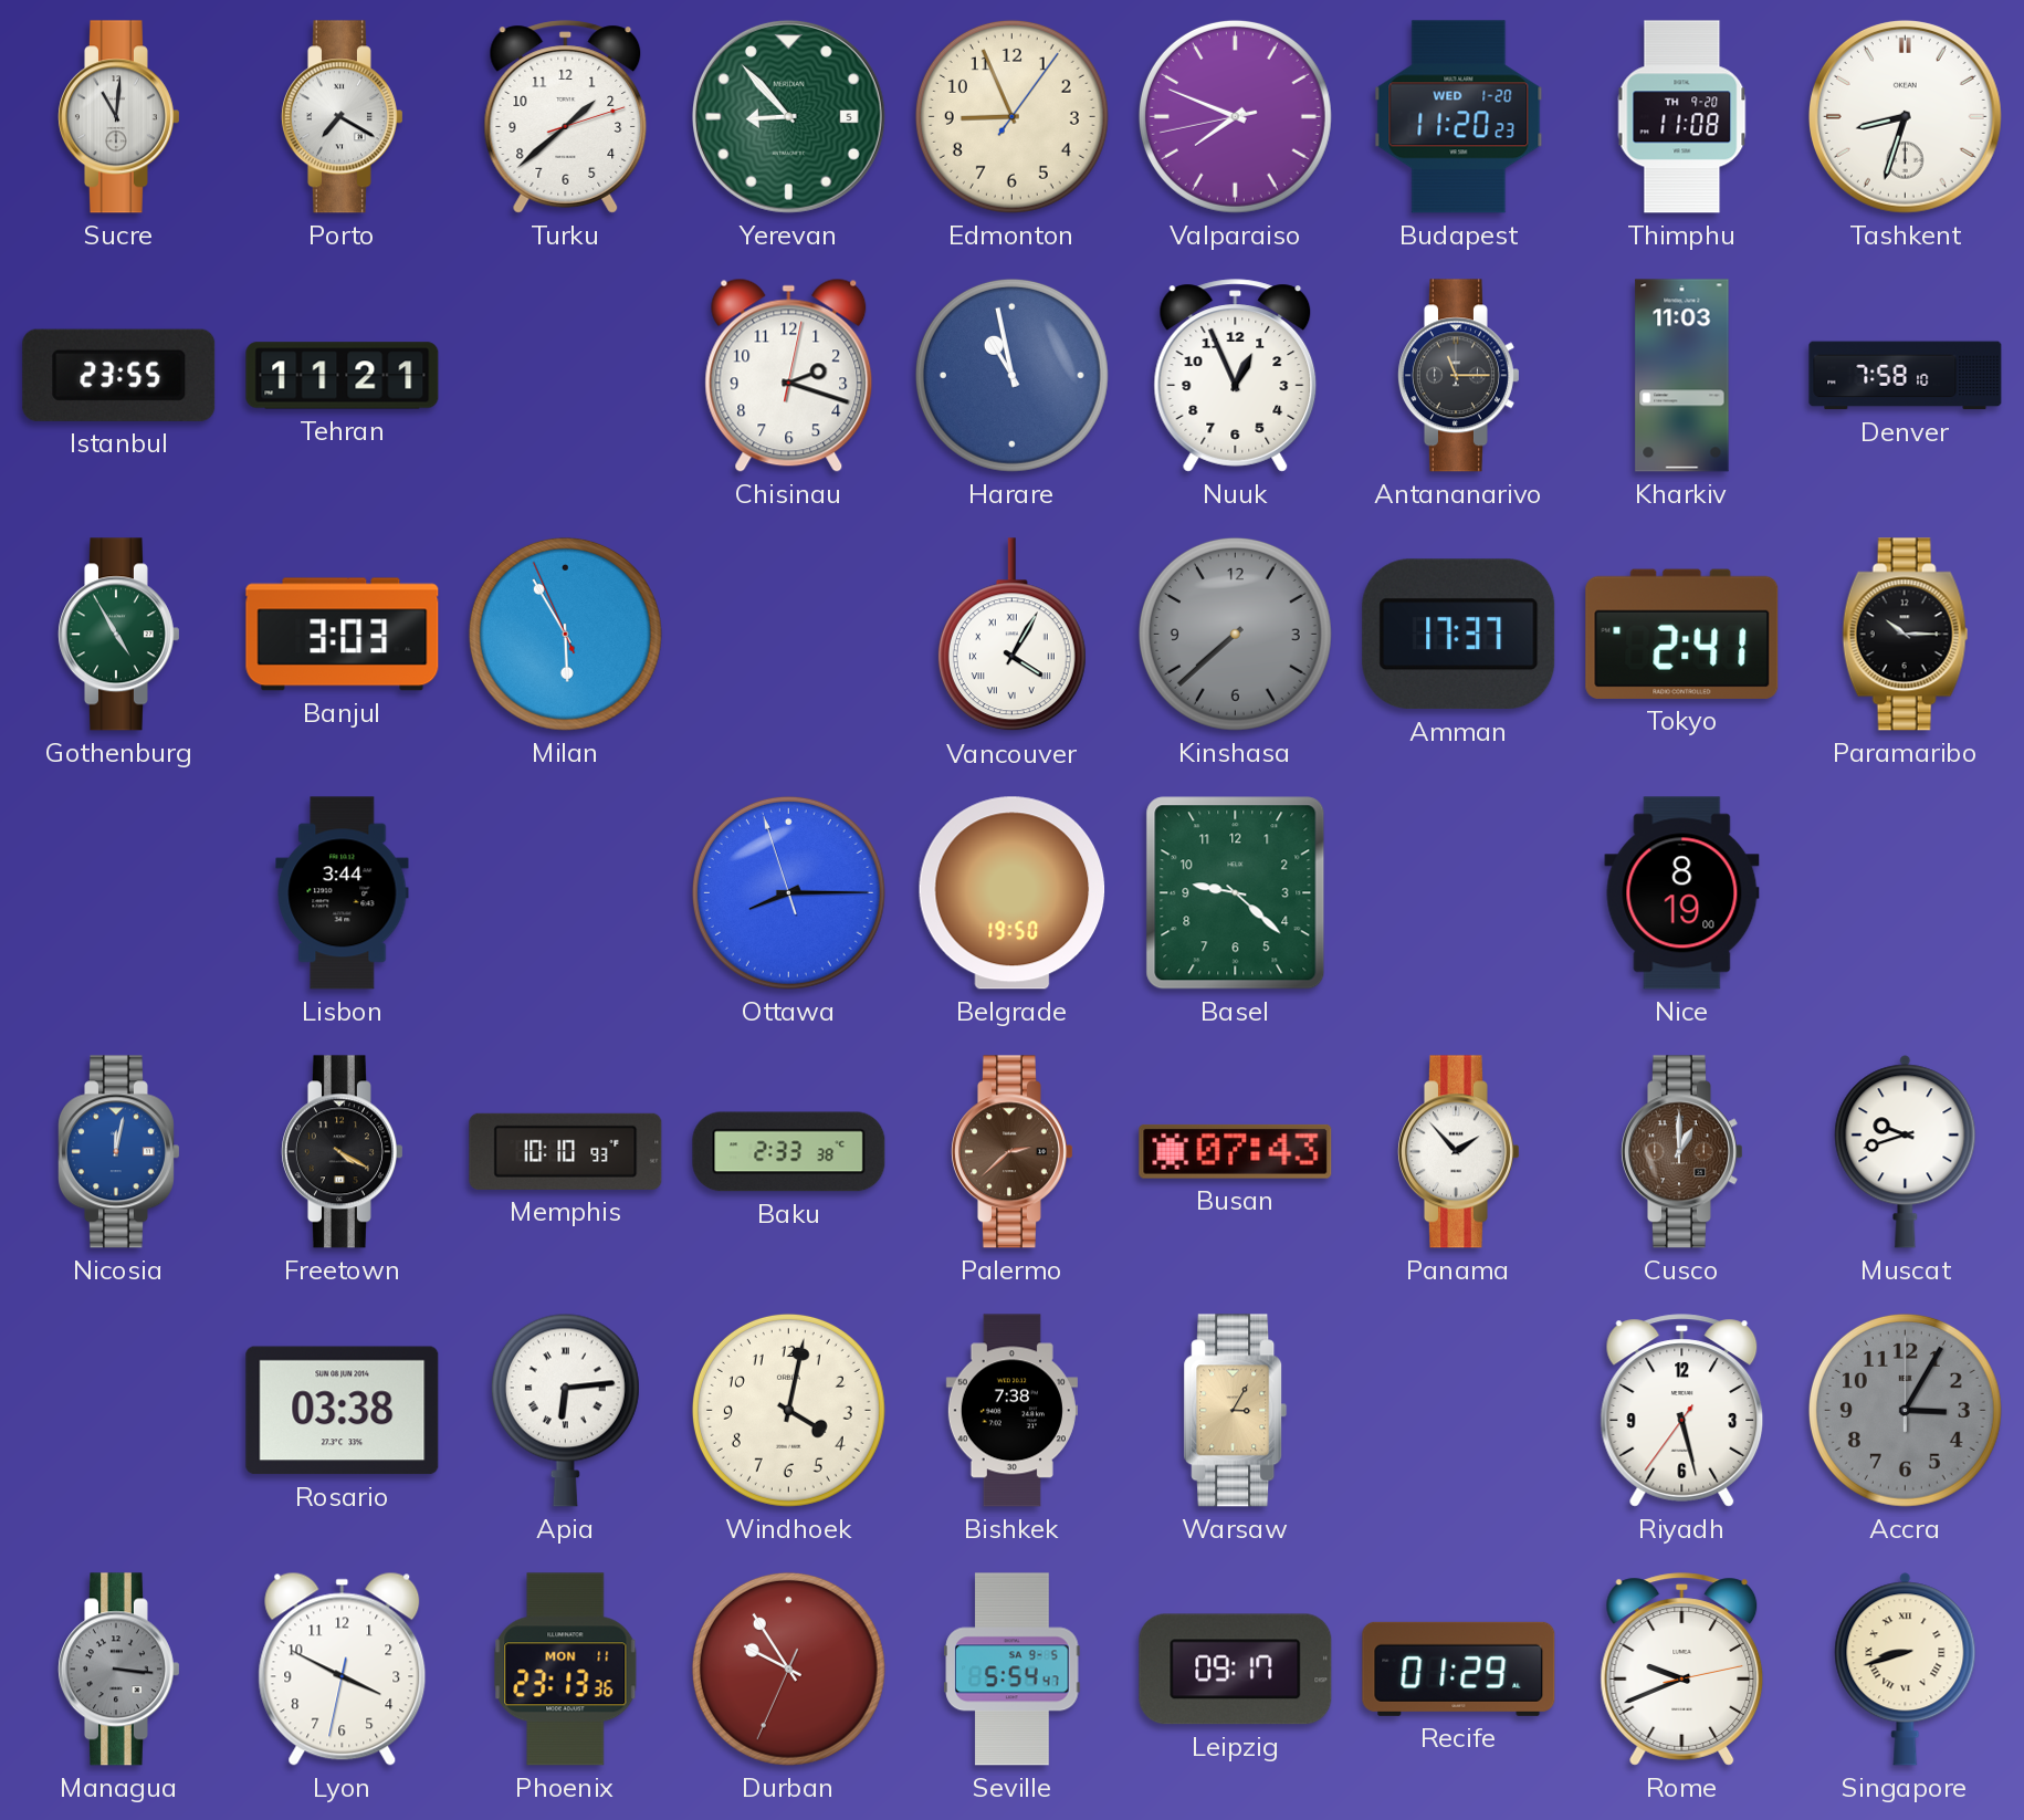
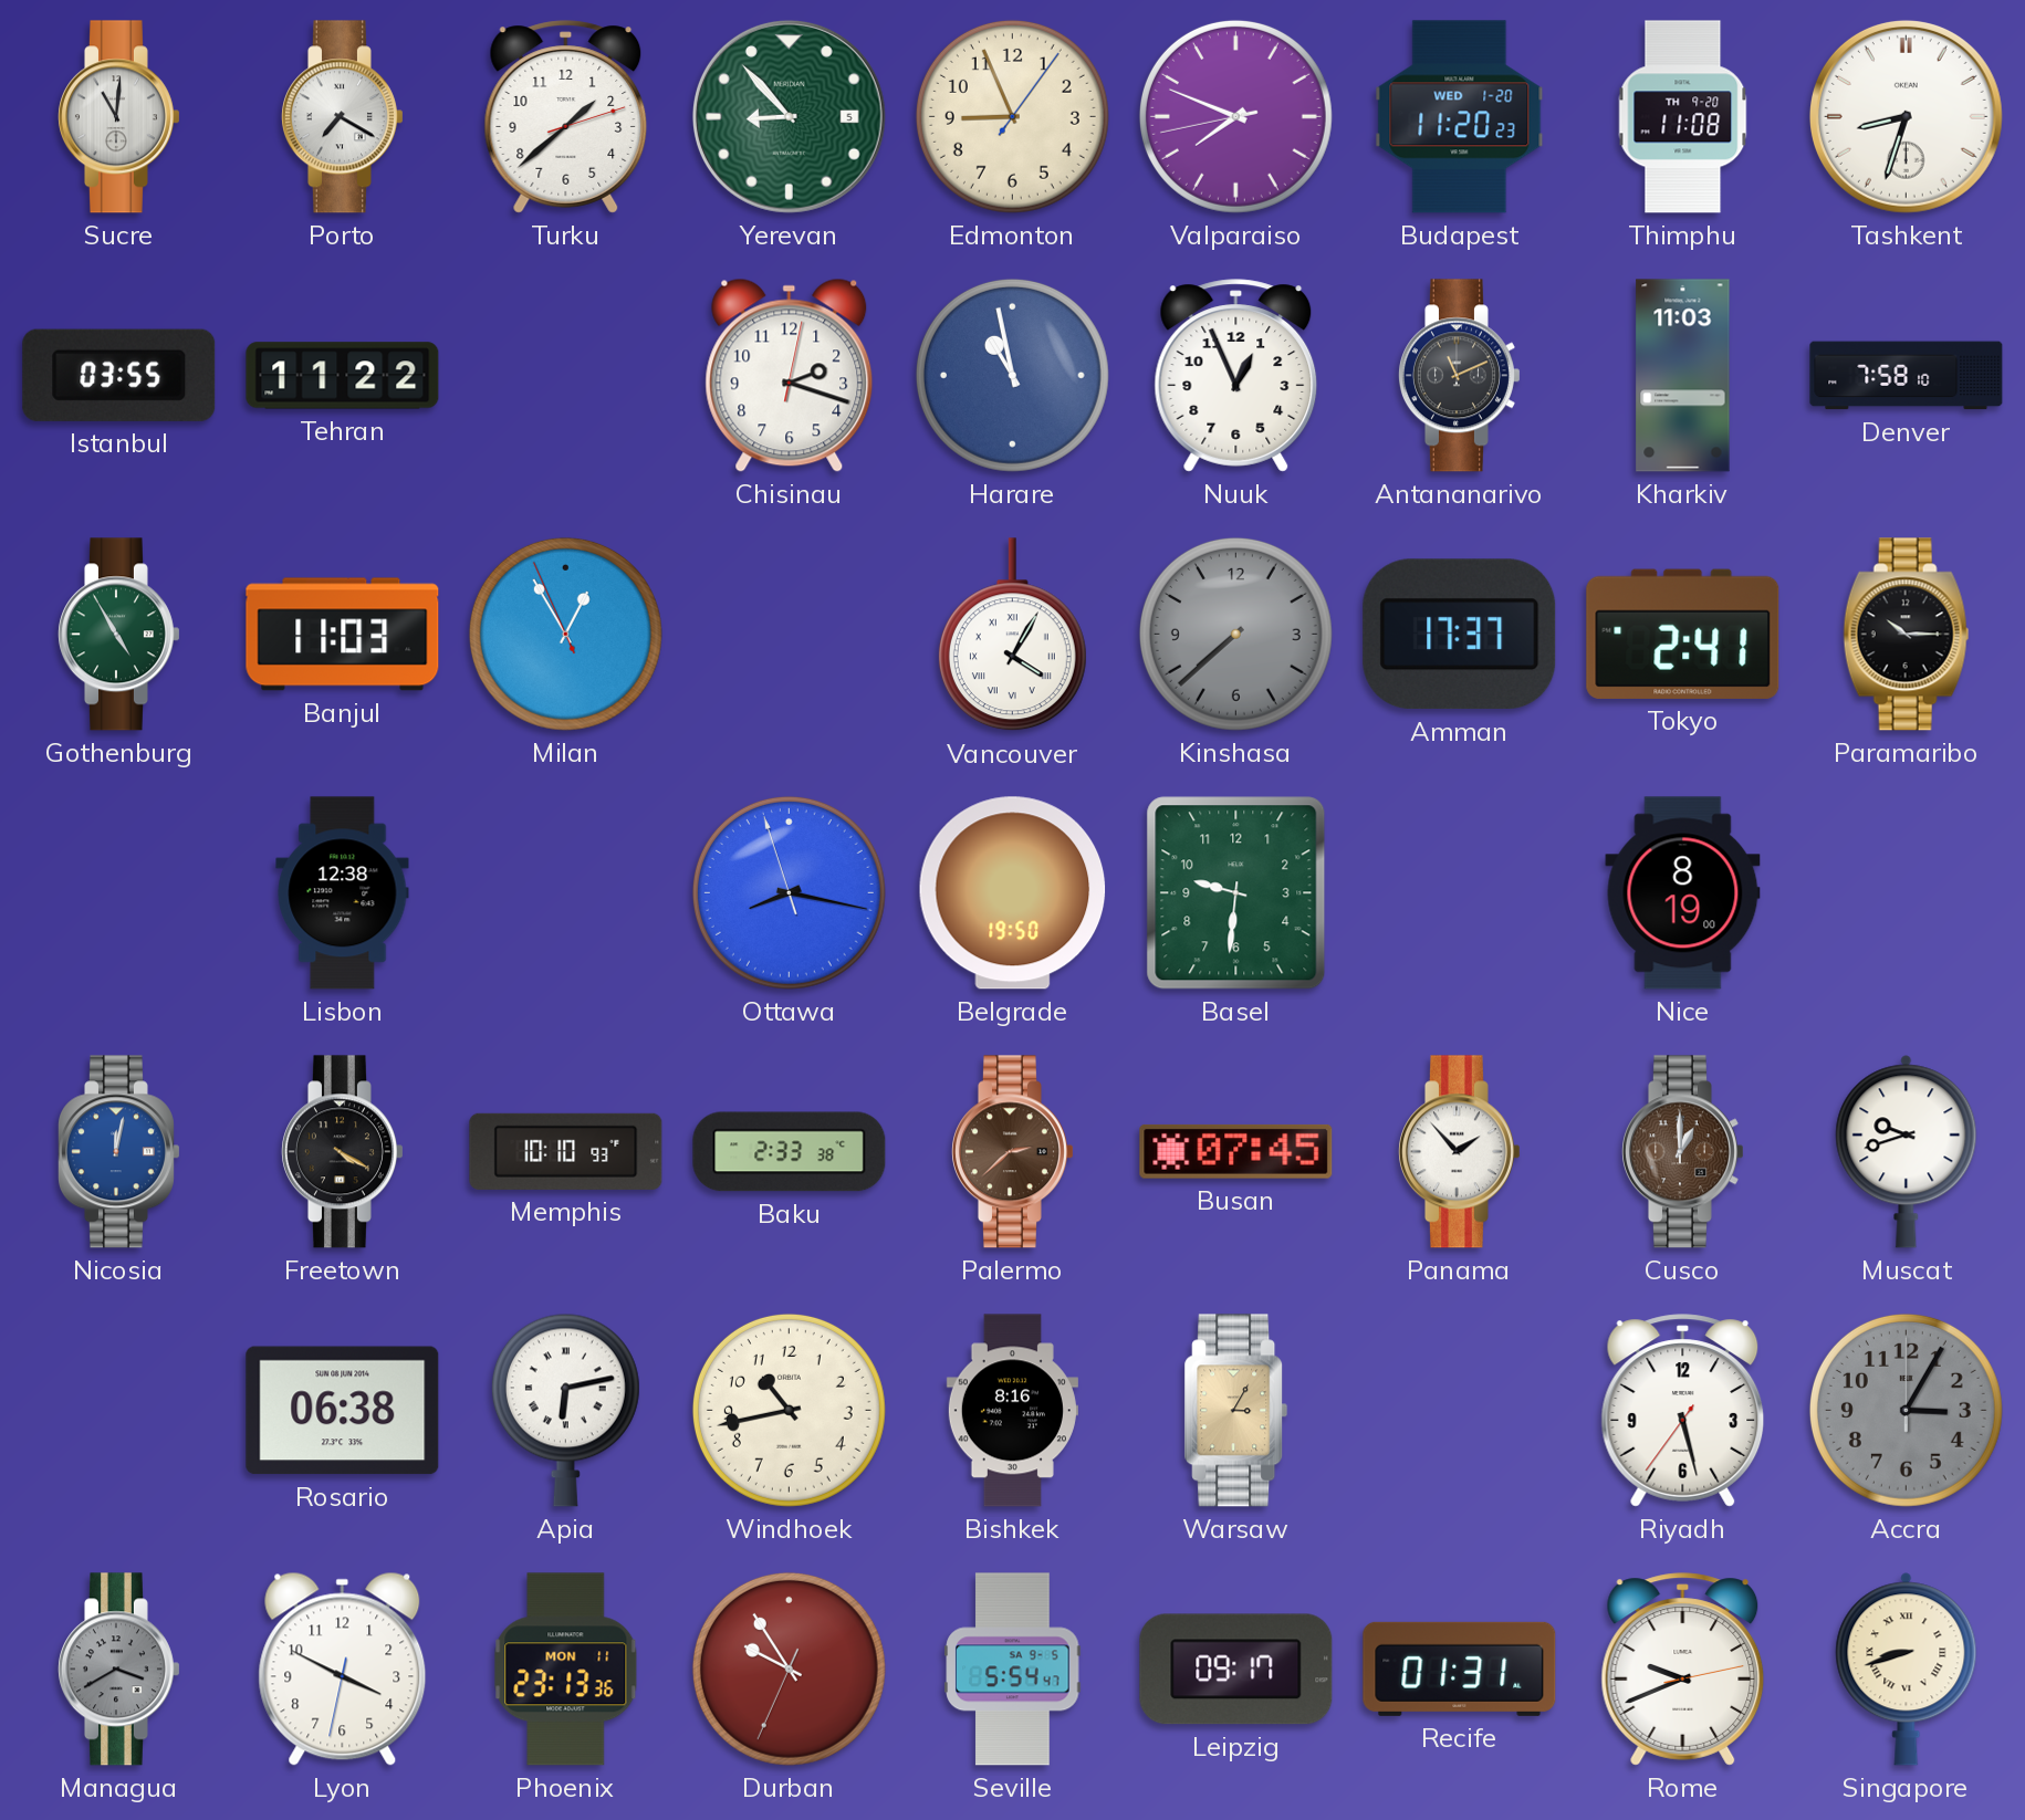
Istanbul: 23:55 -> 03:55
Tehran: 11:21 -> 11:22
Antananarivo: 11:15 -> 11:11
Banjul: 3:03 -> 11:03
Milan: 5:54 -> 12:54
Lisbon: 3:44 -> 12:38
Ottawa: 8:14 -> 8:16
Basel: 9:22 -> 9:31
Busan: 07:43 -> 07:45
Rosario: 03:38 -> 06:38
Apia: 6:14 -> 6:13
Windhoek: 4:02 -> 10:43
Bishkek: 7:38 -> 8:16
Managua: 3:16 -> 3:40
Recife: 01:29 -> 01:31
